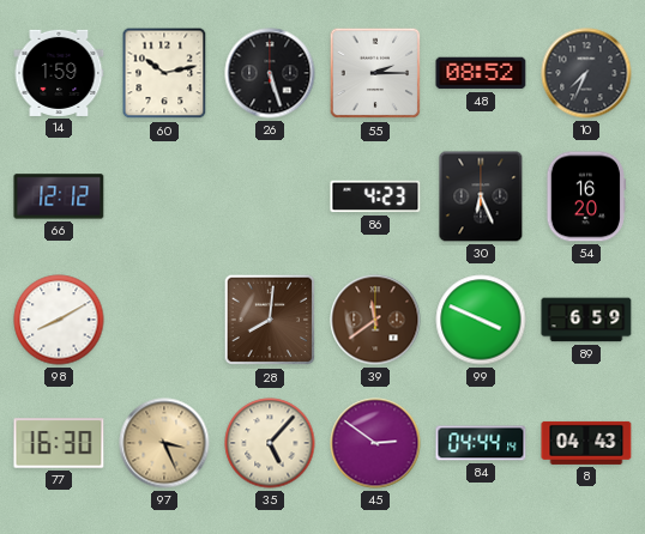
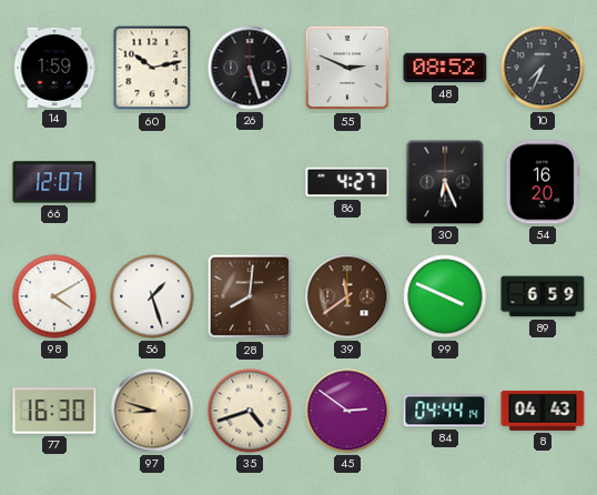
55: 2:15 -> 2:49
66: 12:12 -> 12:07
86: 4:23 -> 4:27
98: 8:10 -> 4:10
56: none -> 1:27
97: 3:26 -> 8:48
35: 5:07 -> 4:42
